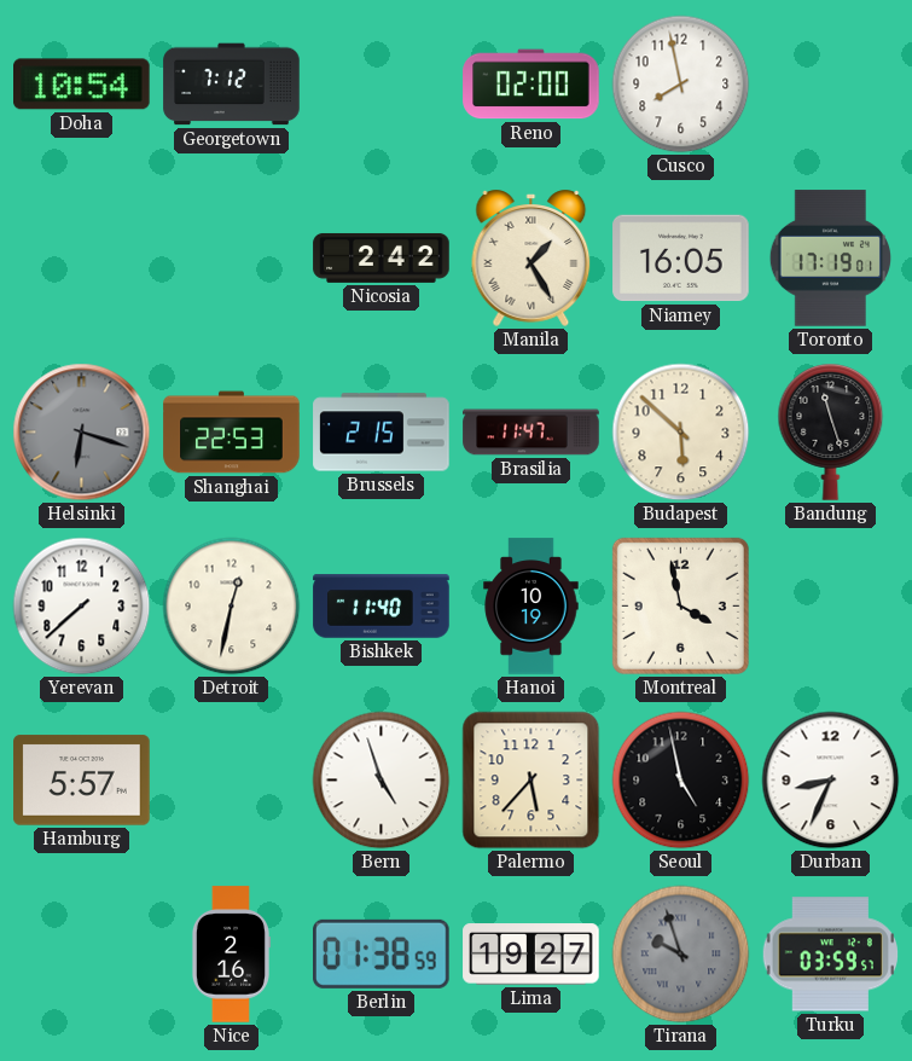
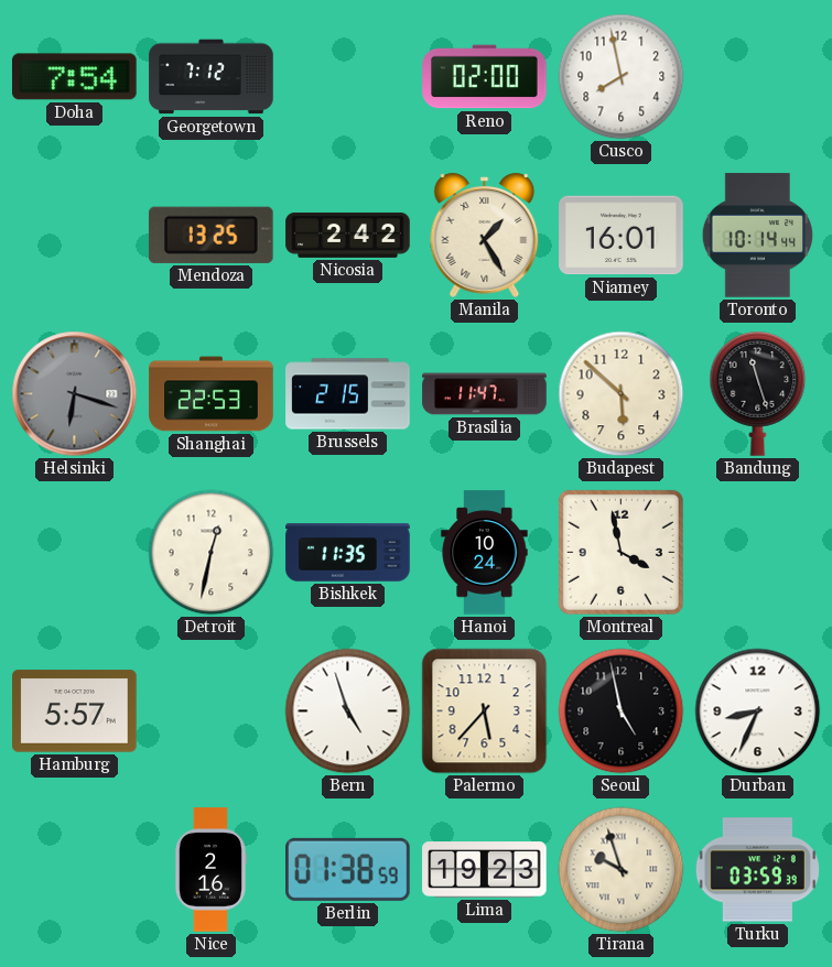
Doha: 10:54 -> 7:54
Mendoza: none -> 13:25
Niamey: 16:05 -> 16:01
Toronto: 17:19 -> 10:14
Yerevan: 7:38 -> none
Bishkek: 11:40 -> 11:35
Hanoi: 10:19 -> 10:24
Lima: 19:27 -> 19:23
Tirana dial: grey -> cream
Turku: 03:59:57 -> 03:59:39
